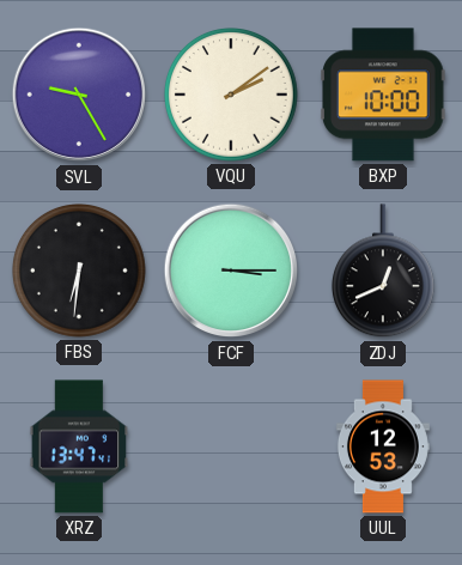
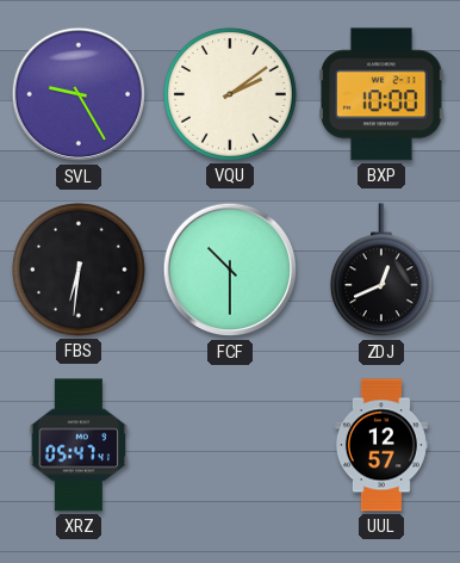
FCF: 3:15 -> 10:30
XRZ: 13:47 -> 05:47
UUL: 12:53 -> 12:57
